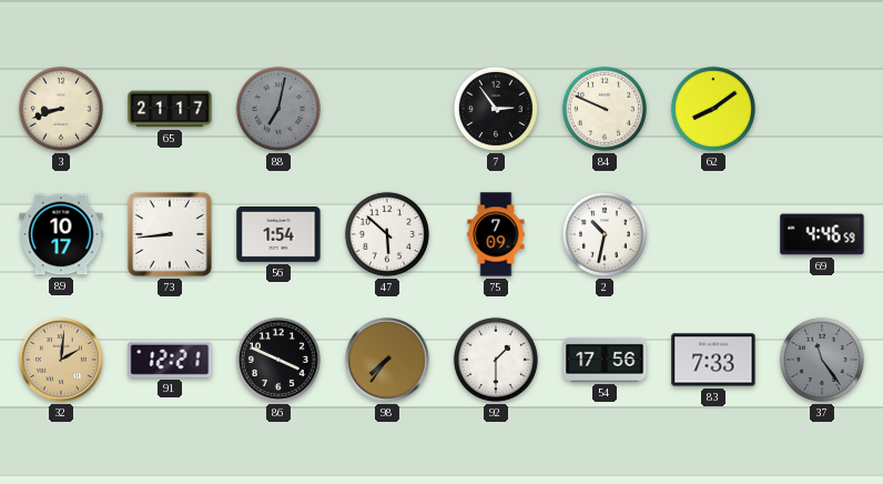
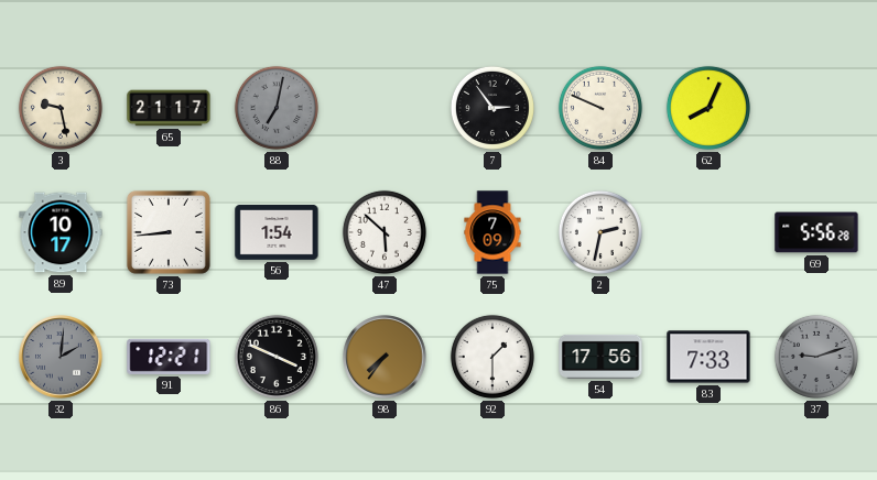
3: 8:42 -> 9:28
62: 8:09 -> 8:04
2: 10:32 -> 2:32
69: 4:46 -> 5:56
32 dial: champagne -> grey
37: 11:24 -> 9:12
